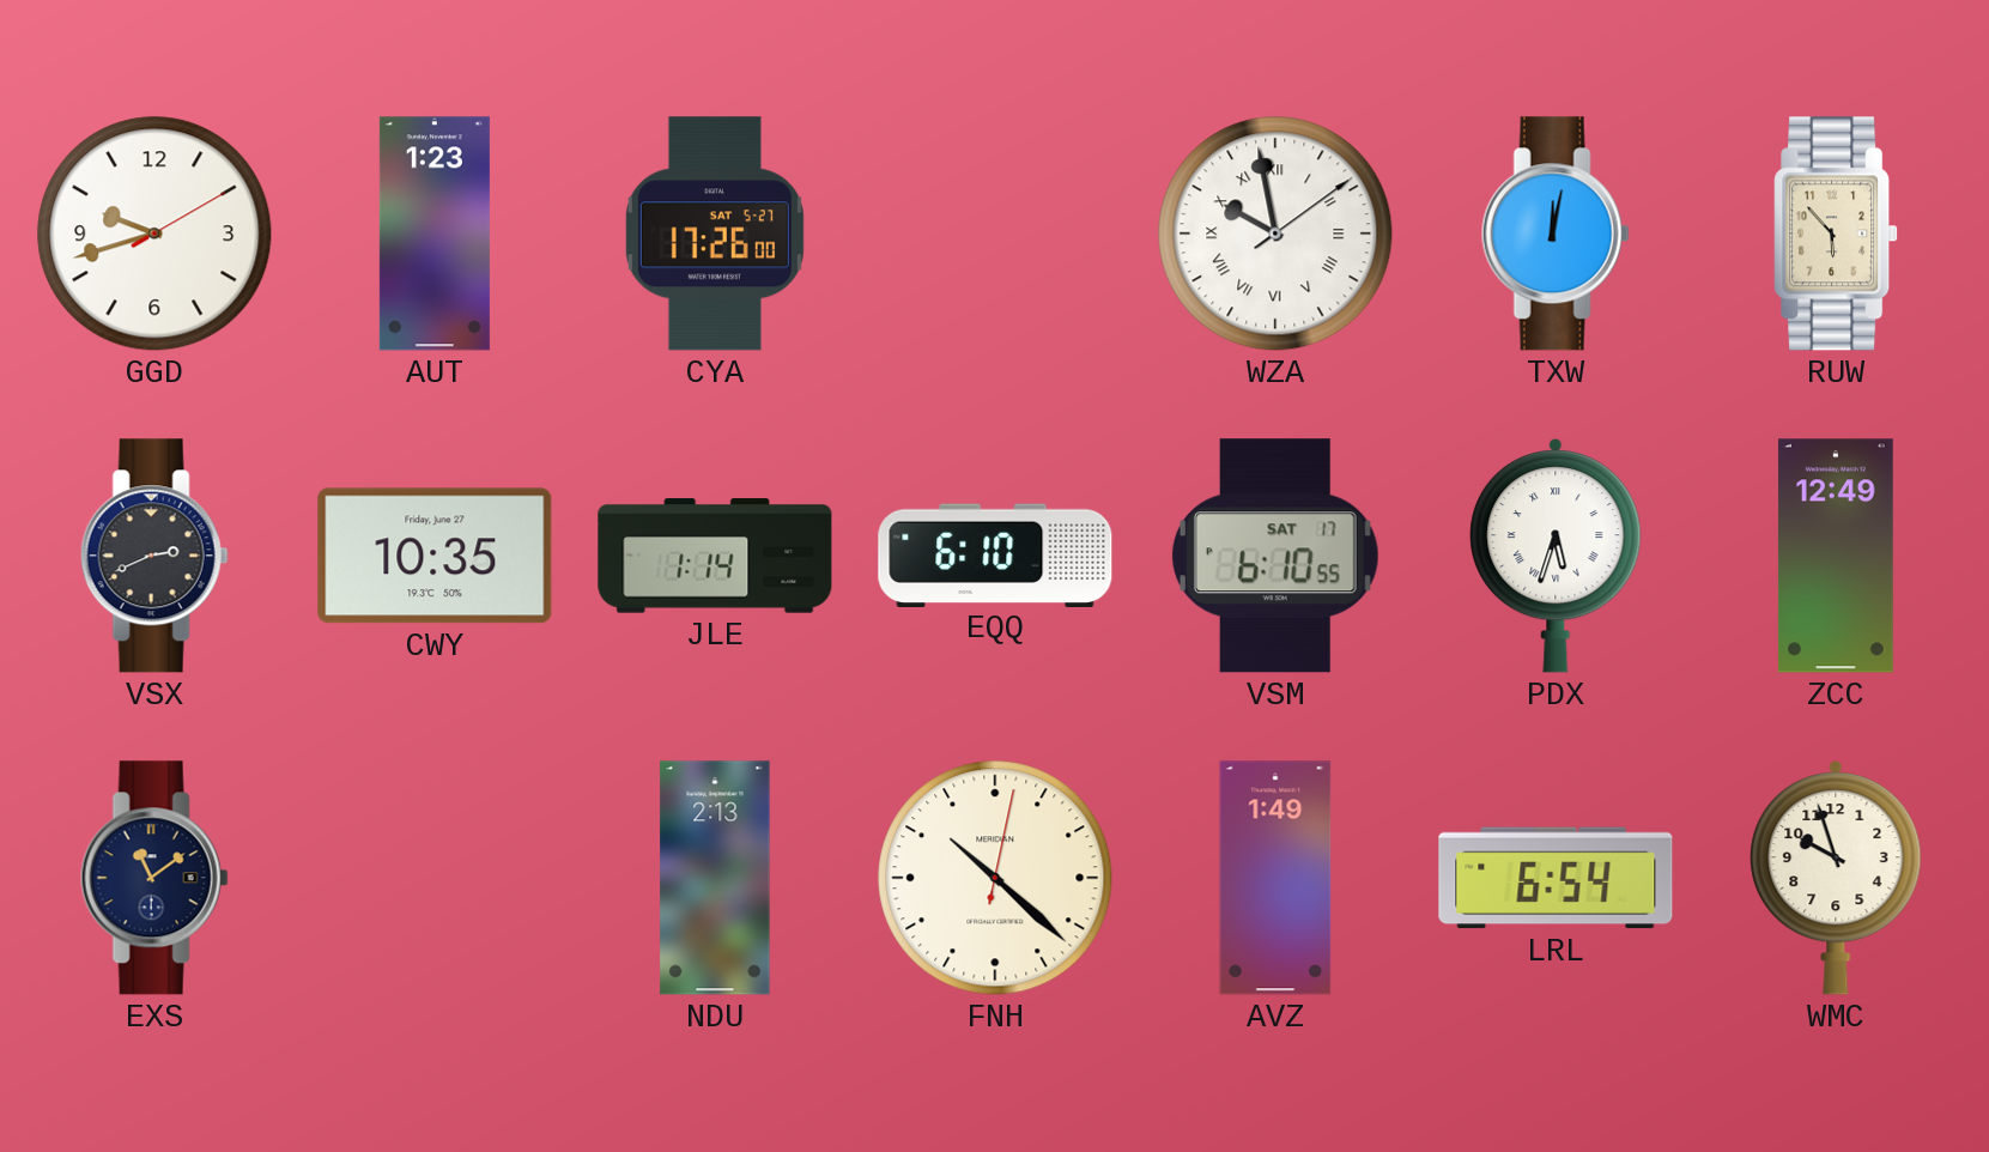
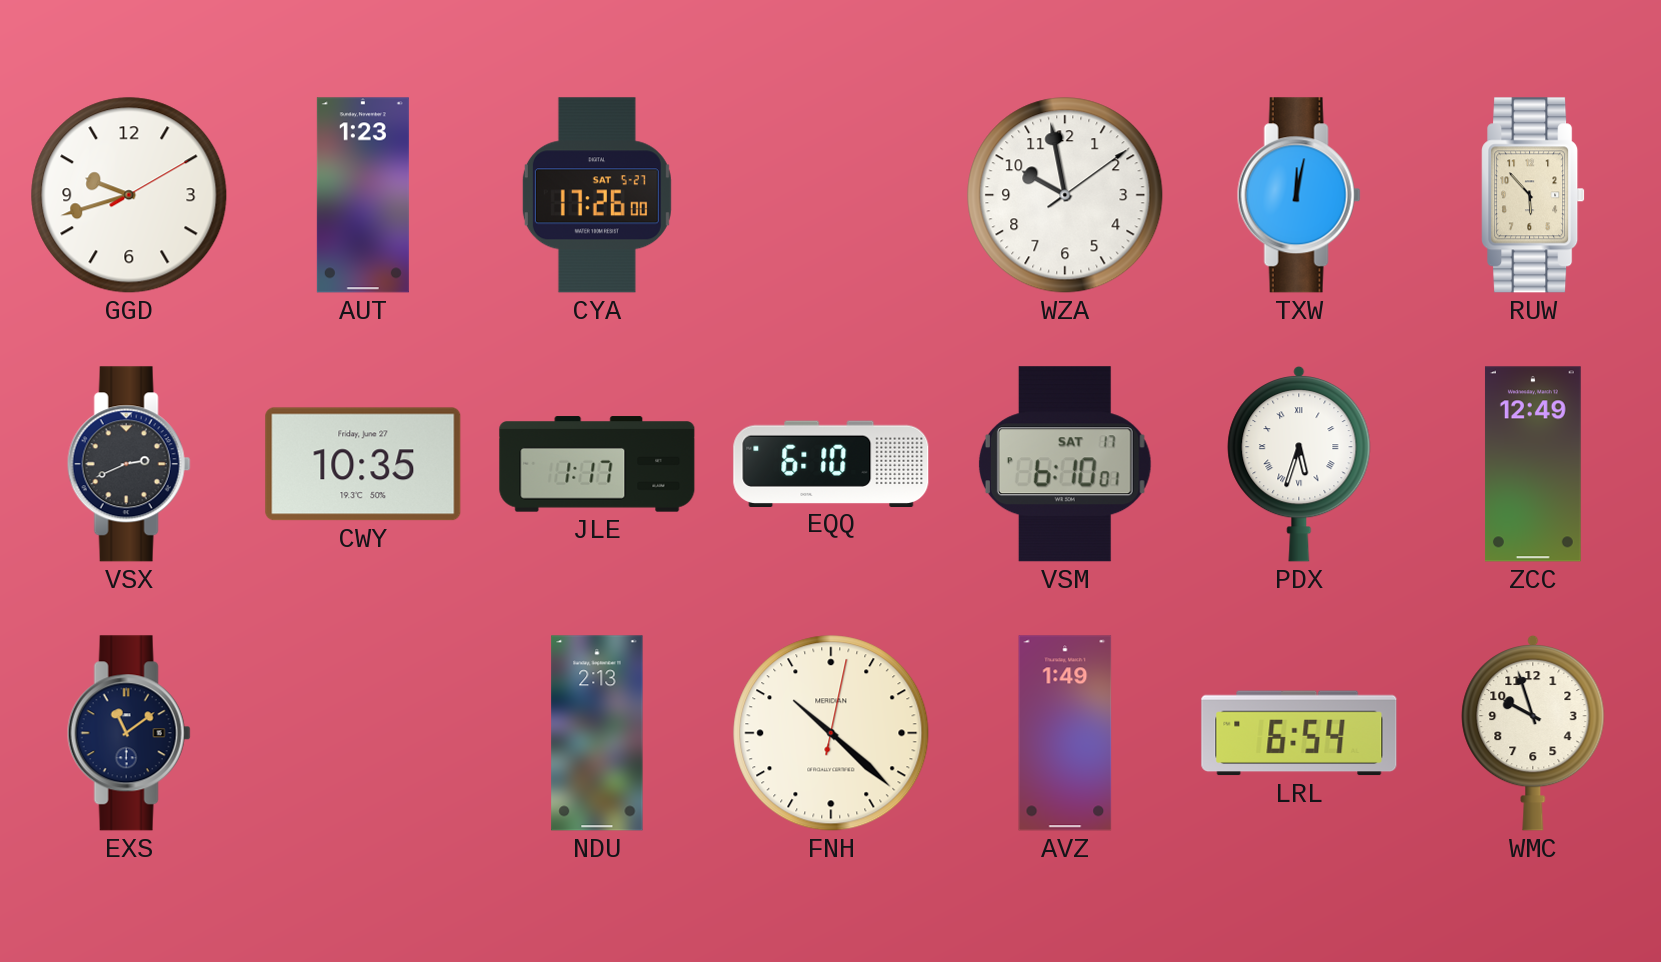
WZA numerals: Roman -> Arabic
JLE: 1:14 -> 1:17
VSM: 6:10:55 -> 6:10:01
